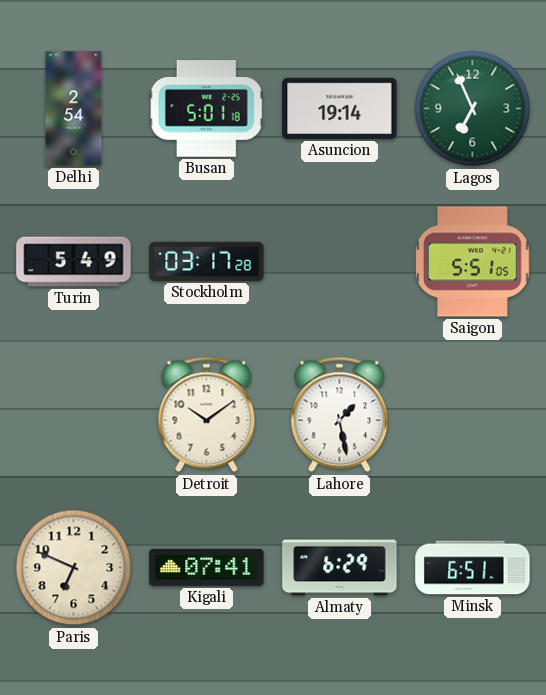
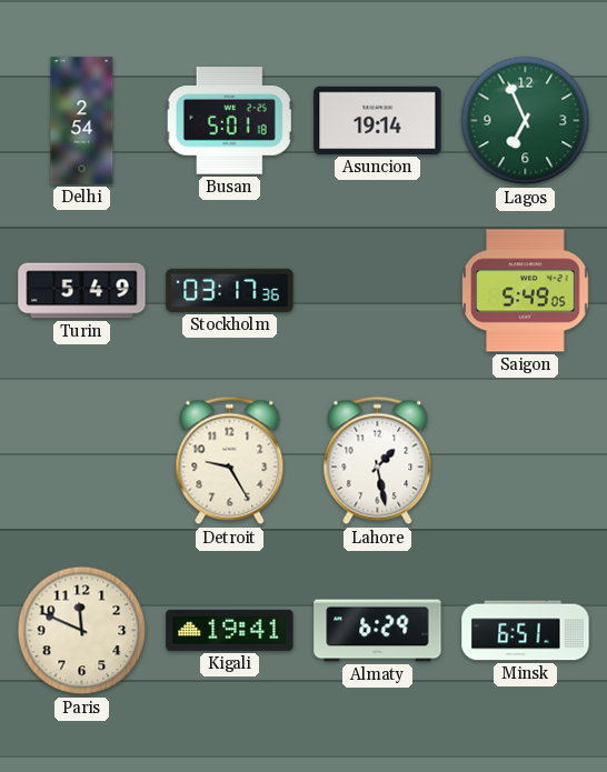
Stockholm: 03:17:28 -> 03:17:36
Saigon: 5:51 -> 5:49
Detroit: 10:09 -> 9:25
Paris: 6:49 -> 11:49
Kigali: 07:41 -> 19:41
